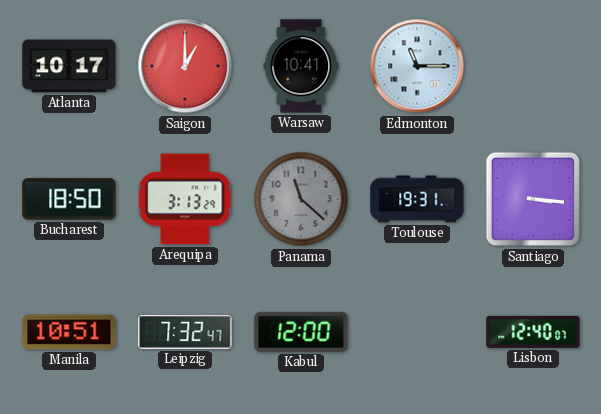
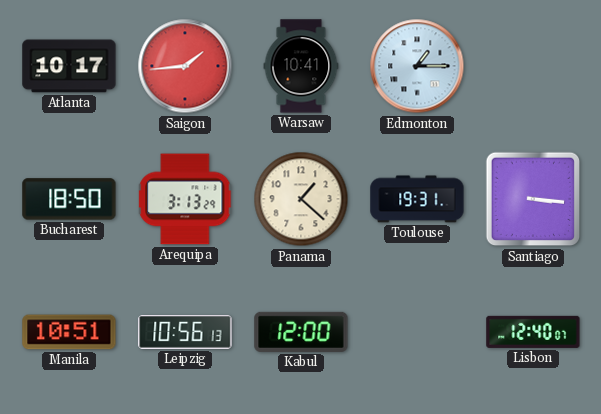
Saigon: 1:00 -> 1:44
Edmonton: 11:15 -> 1:15
Panama: 11:22 -> 1:22
Panama dial: grey -> cream
Leipzig: 7:32 -> 10:56
